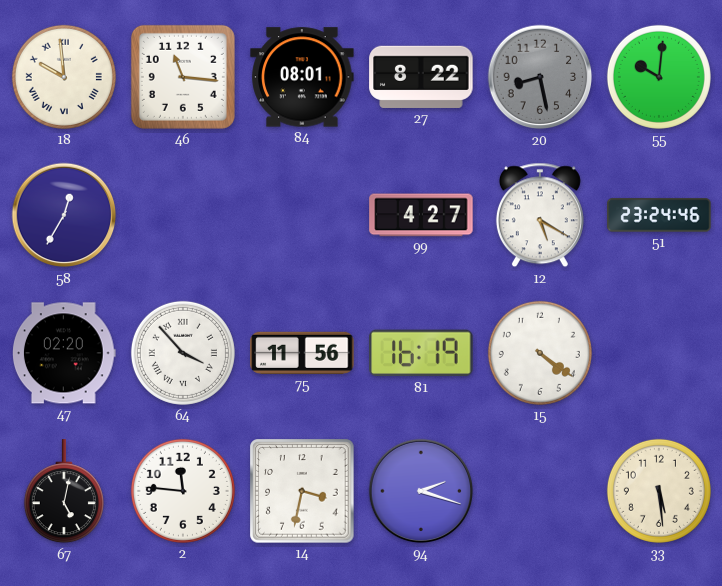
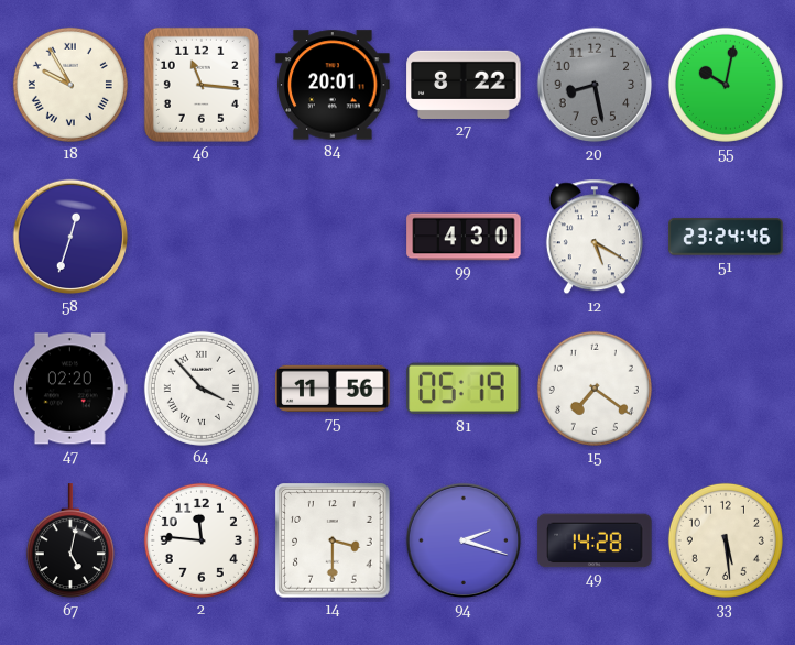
18: 9:59 -> 9:55
84: 08:01 -> 20:01
55: 10:01 -> 10:02
58: 12:35 -> 12:33
99: 4:27 -> 4:30
81: 16:19 -> 05:19
15: 4:21 -> 7:21
14: 3:32 -> 3:30
49: none -> 14:28
